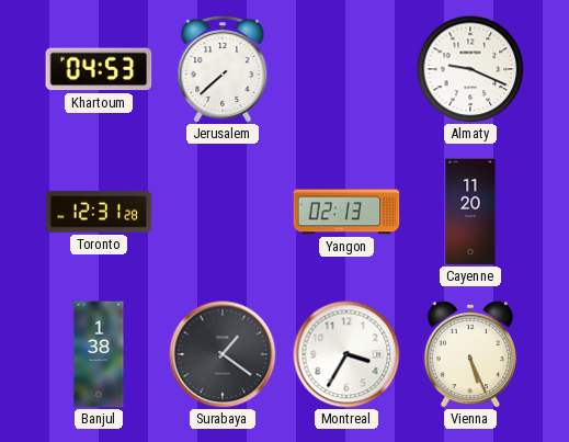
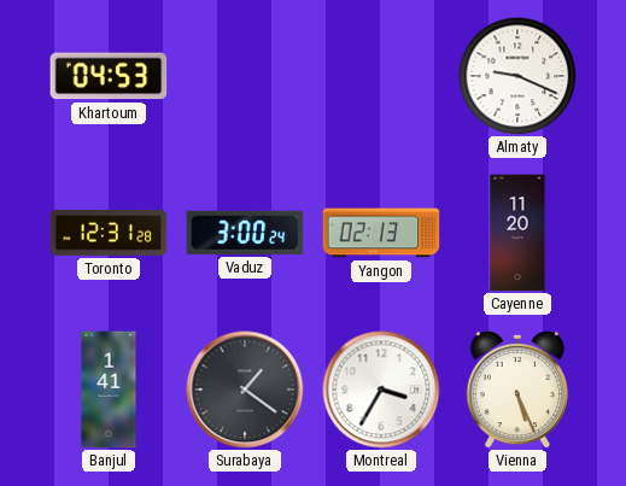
Jerusalem: 7:38 -> none
Vaduz: none -> 3:00
Banjul: 1:38 -> 1:41
